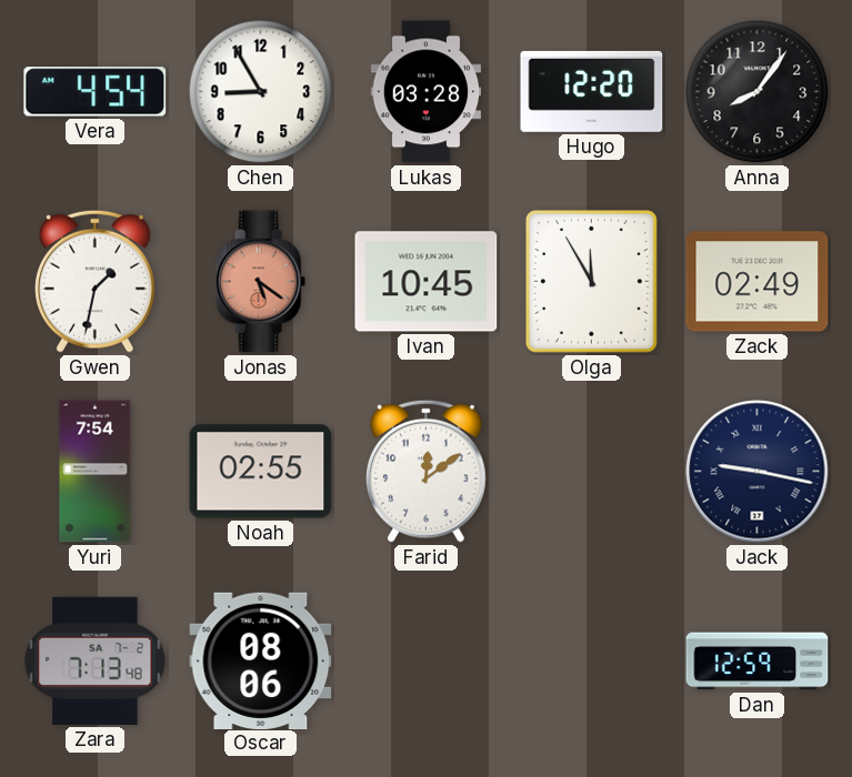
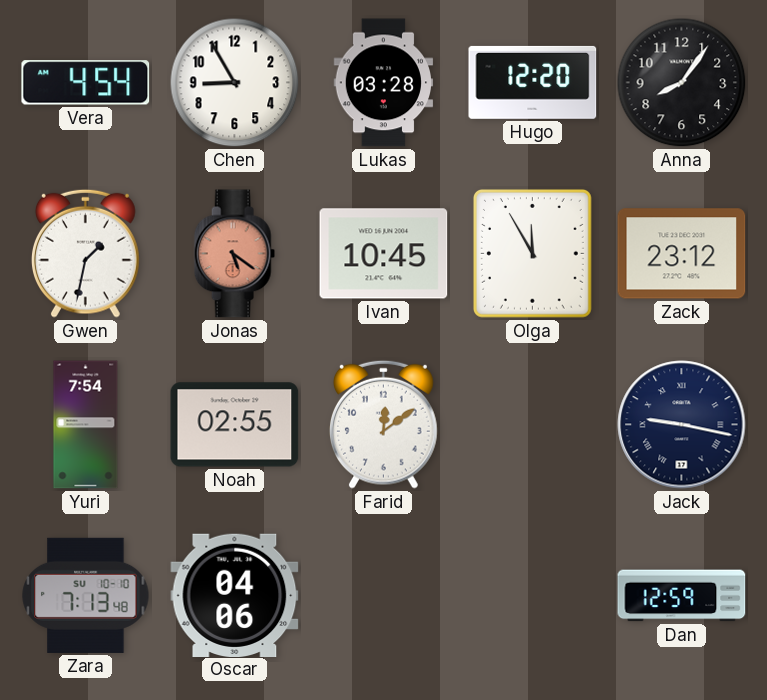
Zack: 02:49 -> 23:12
Zara date: SA 7-2 -> SU 10-10
Oscar: 08:06 -> 04:06
